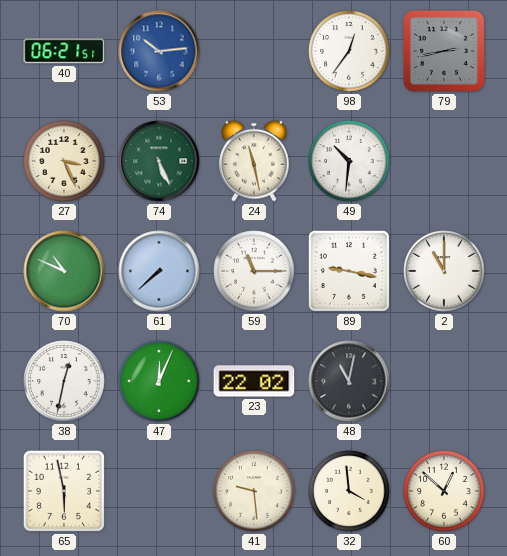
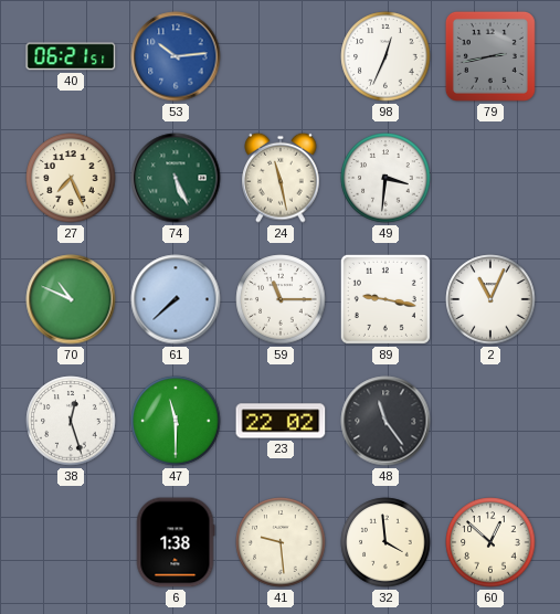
98: 12:36 -> 12:34
27: 3:26 -> 7:26
49: 10:31 -> 3:31
2: 11:00 -> 11:04
38: 12:32 -> 12:27
47: 12:04 -> 11:30
48: 11:02 -> 11:24
65: 5:58 -> none
6: none -> 1:38
